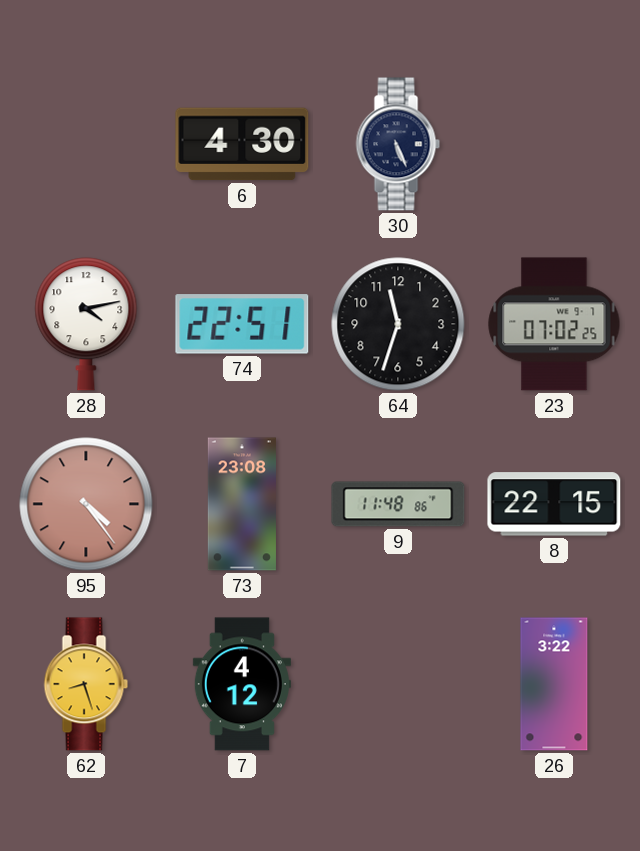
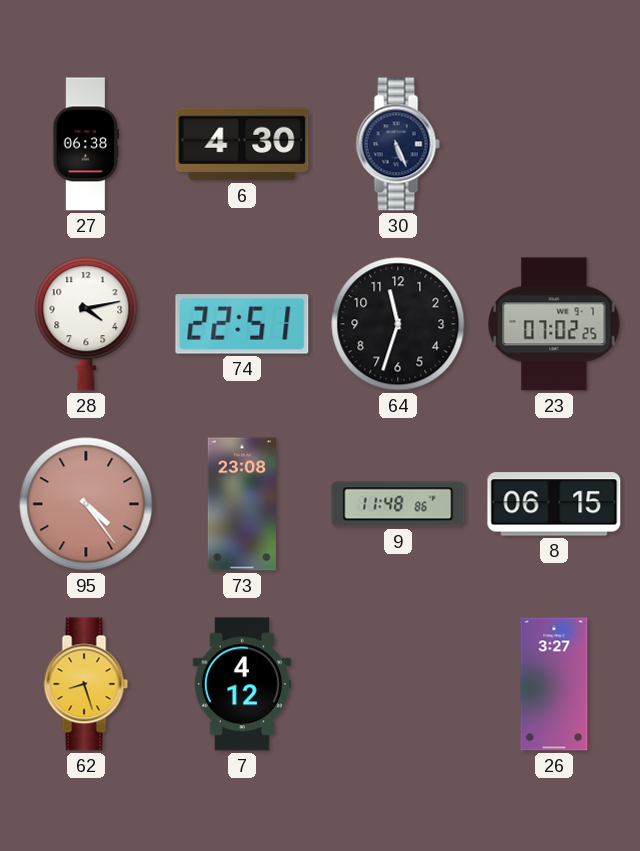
27: none -> 06:38
8: 22:15 -> 06:15
26: 3:22 -> 3:27
